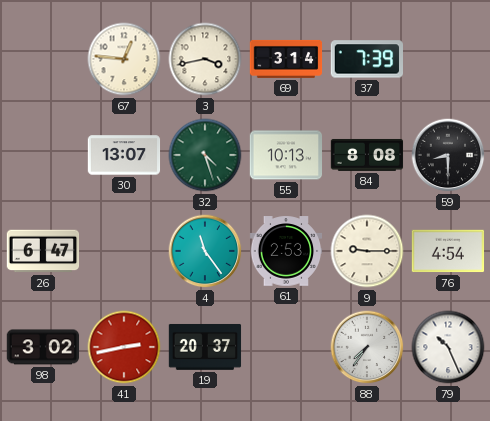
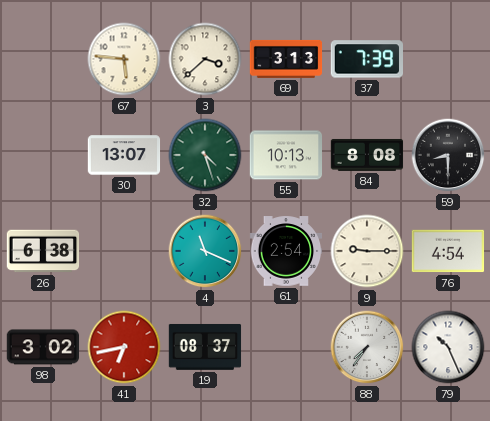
67: 12:46 -> 5:46
3: 3:43 -> 3:38
69: 3:14 -> 3:13
26: 6:47 -> 6:38
4: 11:24 -> 11:19
61: 2:53 -> 2:54
41: 2:43 -> 6:43
19: 20:37 -> 08:37
